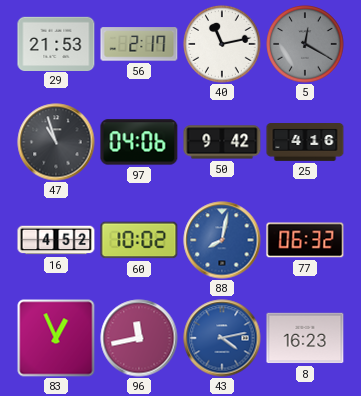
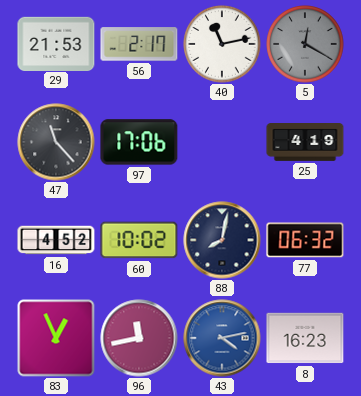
47: 10:57 -> 11:23
97: 04:06 -> 17:06
50: 9:42 -> none
25: 4:16 -> 4:19
88 dial: blue -> navy
